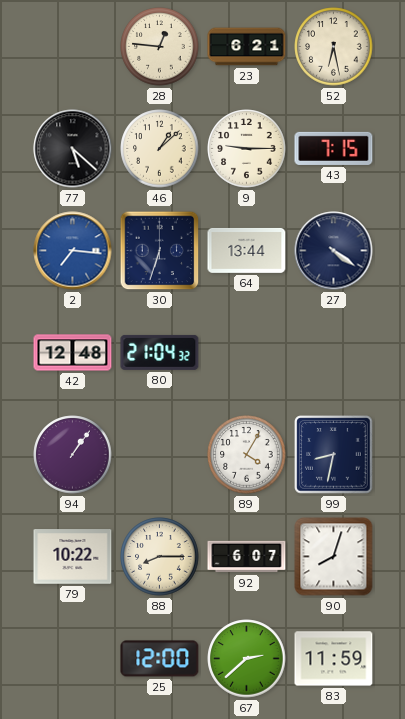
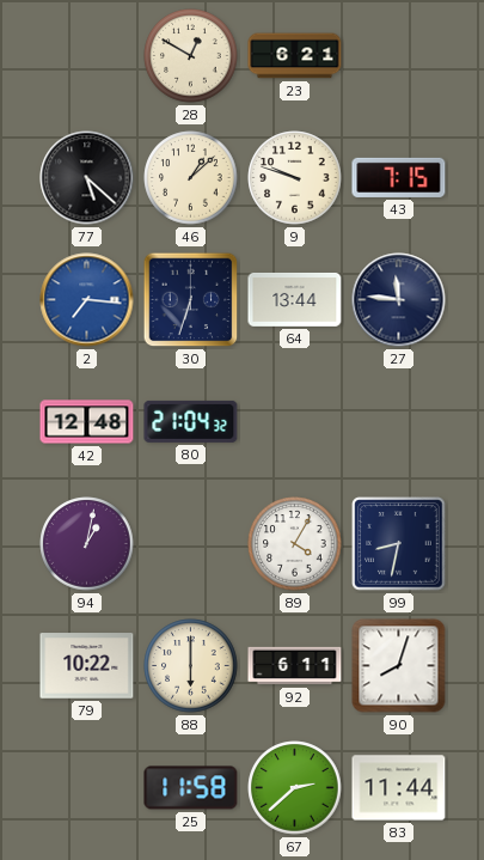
28: 12:46 -> 12:50
52: 6:28 -> none
9: 9:15 -> 9:48
27: 4:21 -> 11:46
94: 1:06 -> 1:02
88: 8:15 -> 6:00
92: 6:07 -> 6:11
25: 12:00 -> 11:58
83: 11:59 -> 11:44
